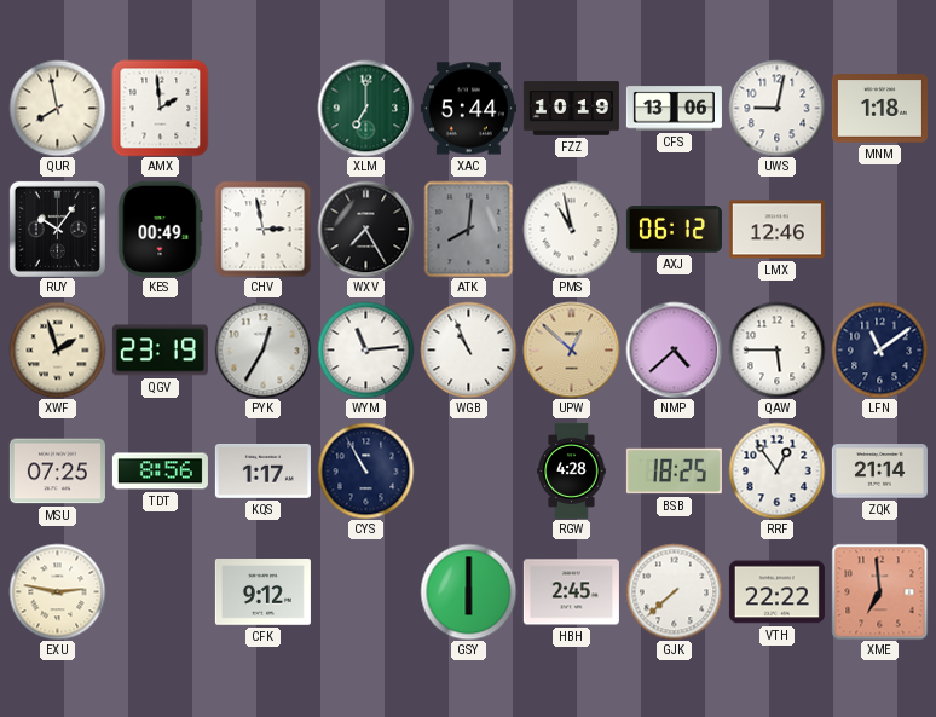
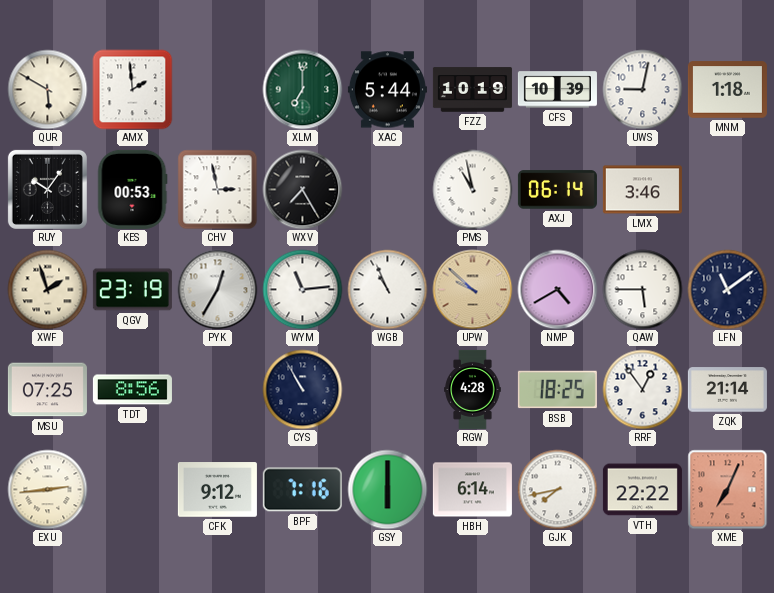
QUR: 7:58 -> 5:50
CFS: 13:06 -> 10:39
KES: 00:49 -> 00:53
ATK: 8:01 -> none
AXJ: 06:12 -> 06:14
LMX: 12:46 -> 3:46
UPW: 12:52 -> 9:52
NMP: 4:38 -> 4:40
KQS: 1:17 -> none
EXU: 2:47 -> 2:44
BPF: none -> 7:16
HBH: 2:45 -> 6:14
GJK: 7:38 -> 7:43
XME: 6:59 -> 7:04
